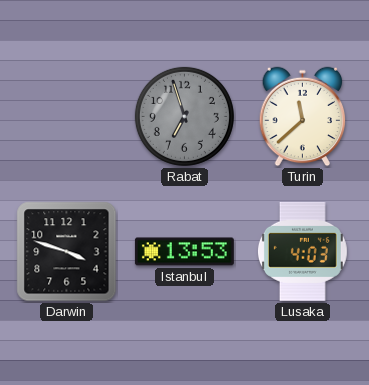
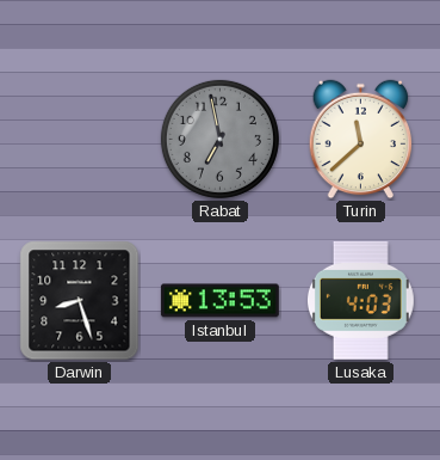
Rabat: 6:57 -> 6:58
Darwin: 3:48 -> 8:27
